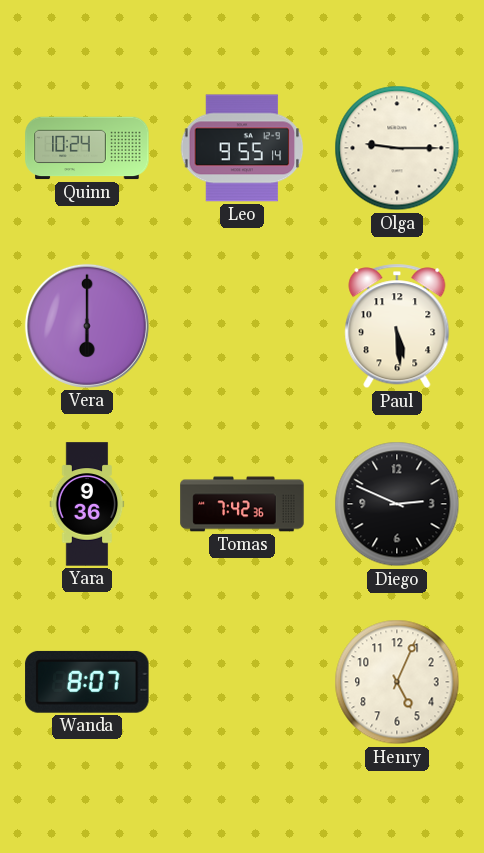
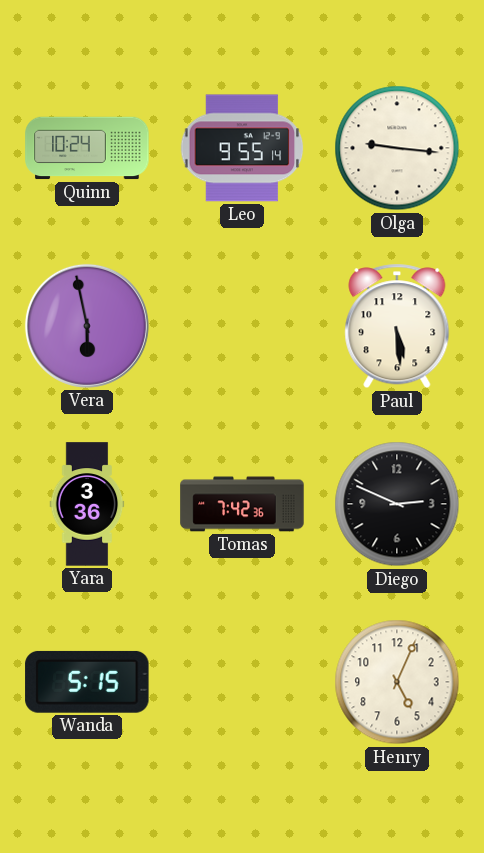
Olga: 9:15 -> 9:16
Vera: 6:00 -> 5:58
Yara: 9:36 -> 3:36
Wanda: 8:07 -> 5:15
